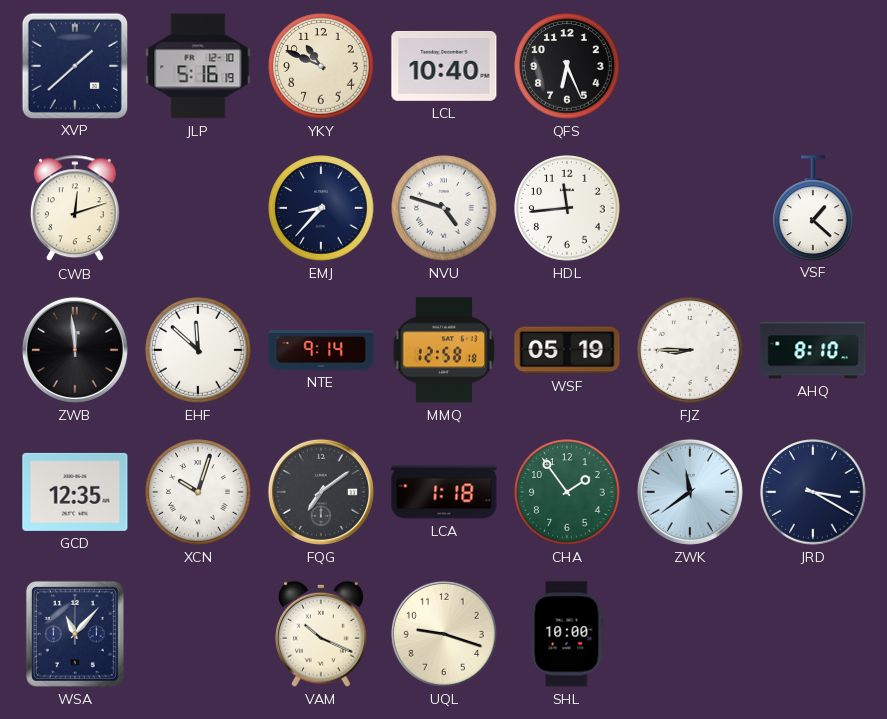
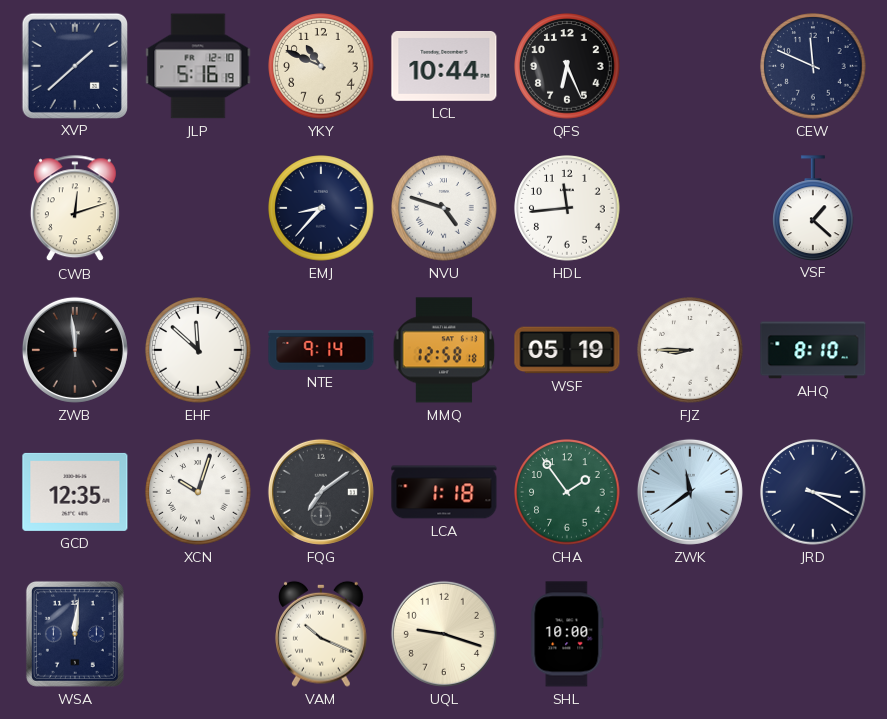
LCL: 10:40 -> 10:44
CEW: none -> 11:49
WSA: 11:07 -> 12:01
